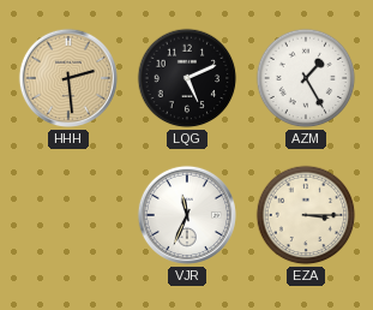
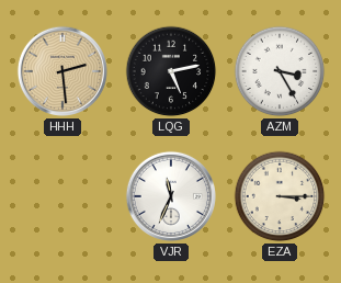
LQG: 5:11 -> 5:13
AZM: 1:25 -> 3:25
